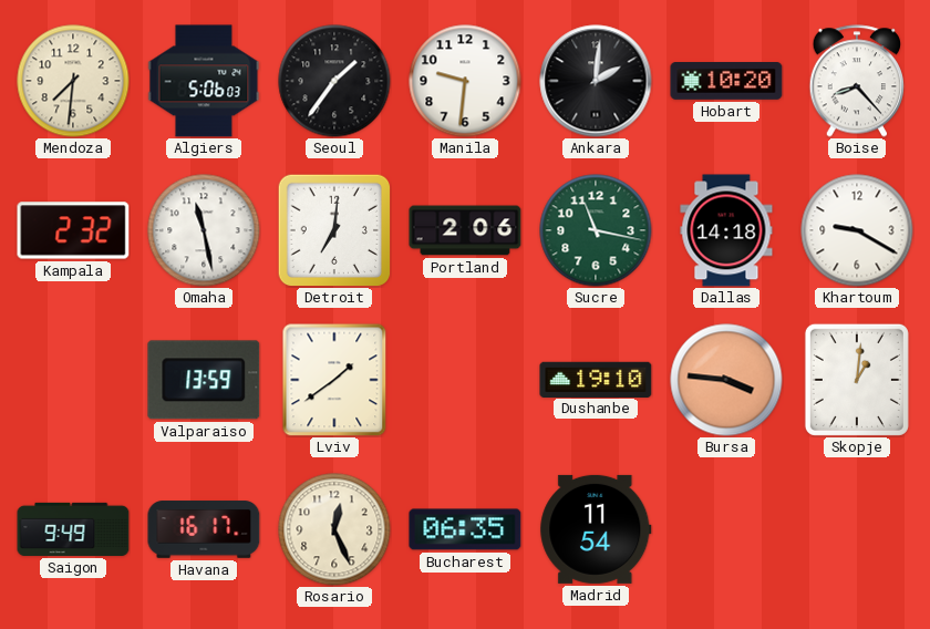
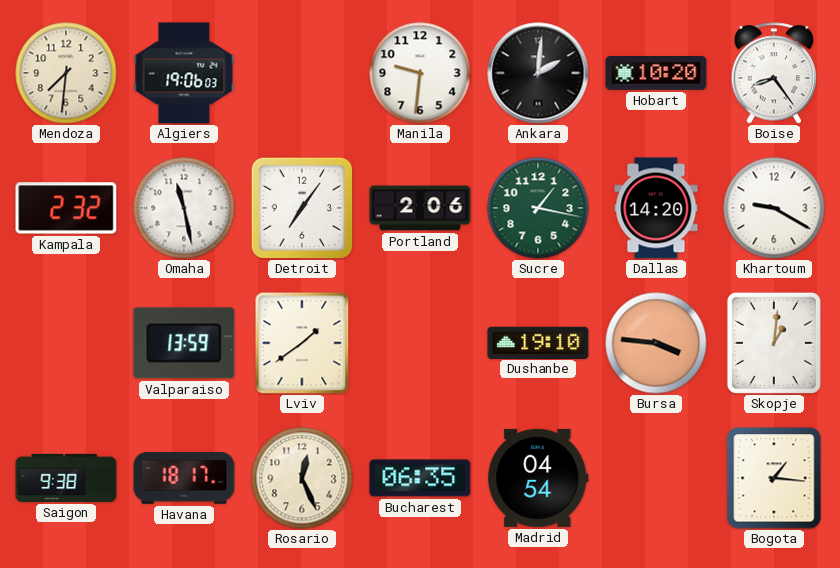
Algiers: 5:06 -> 19:06
Seoul: 1:36 -> none
Boise: 8:23 -> 8:24
Detroit: 7:01 -> 7:06
Sucre: 11:17 -> 1:17
Dallas: 14:18 -> 14:20
Saigon: 9:49 -> 9:38
Havana: 16:17 -> 18:17
Madrid: 11:54 -> 04:54
Bogota: none -> 1:16
